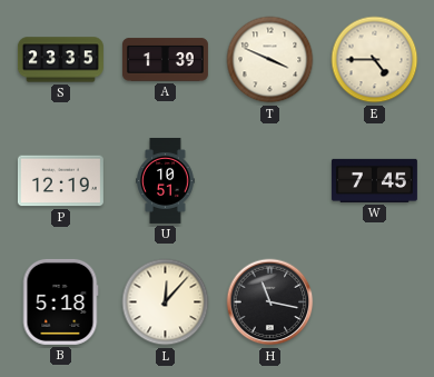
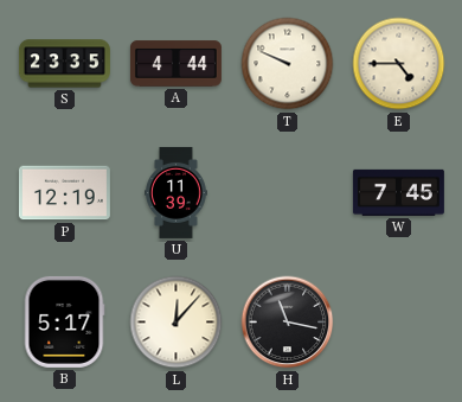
A: 1:39 -> 4:44
T: 3:49 -> 9:49
U: 10:51 -> 11:39
B: 5:18 -> 5:17
